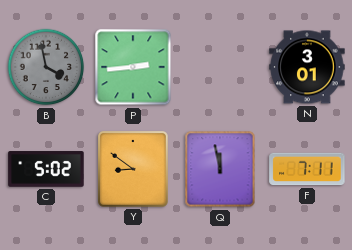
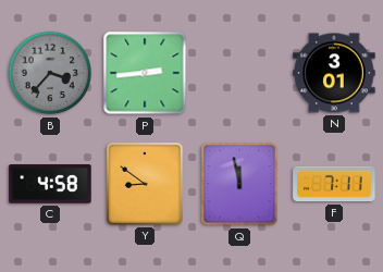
B: 3:58 -> 3:37
C: 5:02 -> 4:58
